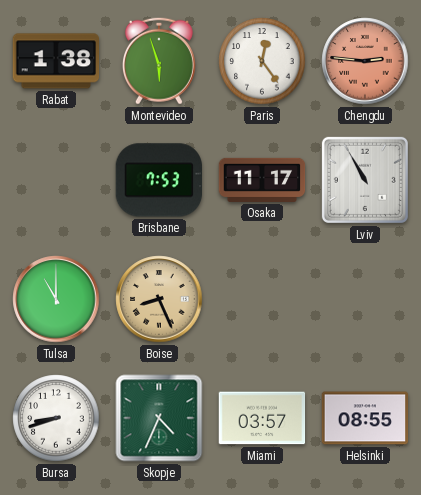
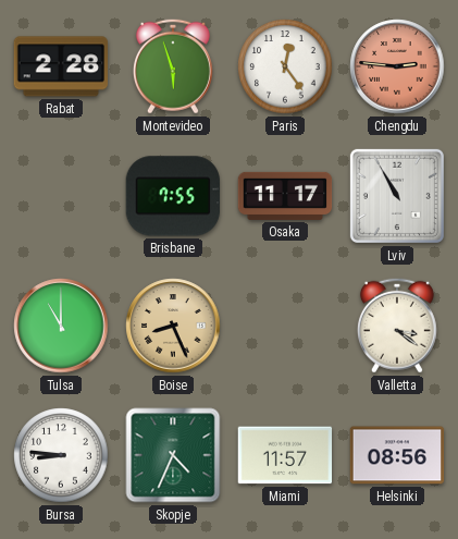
Rabat: 1:38 -> 2:28
Brisbane: 7:53 -> 7:55
Valletta: none -> 3:21
Bursa: 8:42 -> 8:46
Miami: 03:57 -> 11:57
Helsinki: 08:55 -> 08:56
